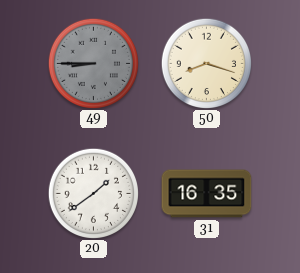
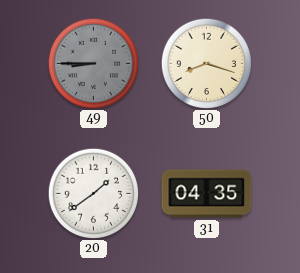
31: 16:35 -> 04:35
